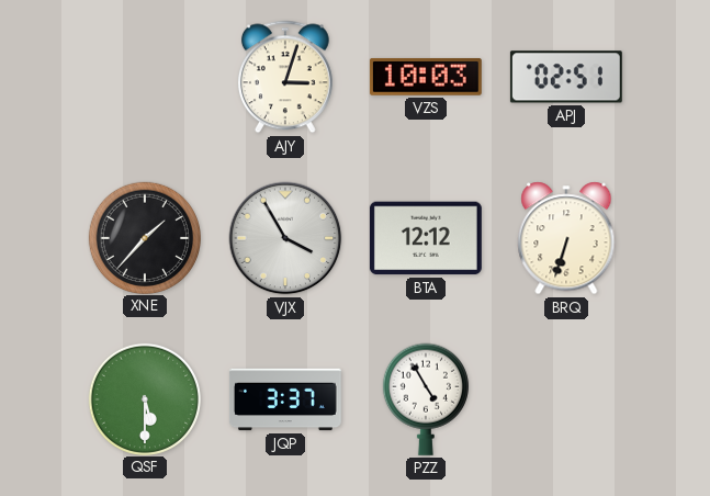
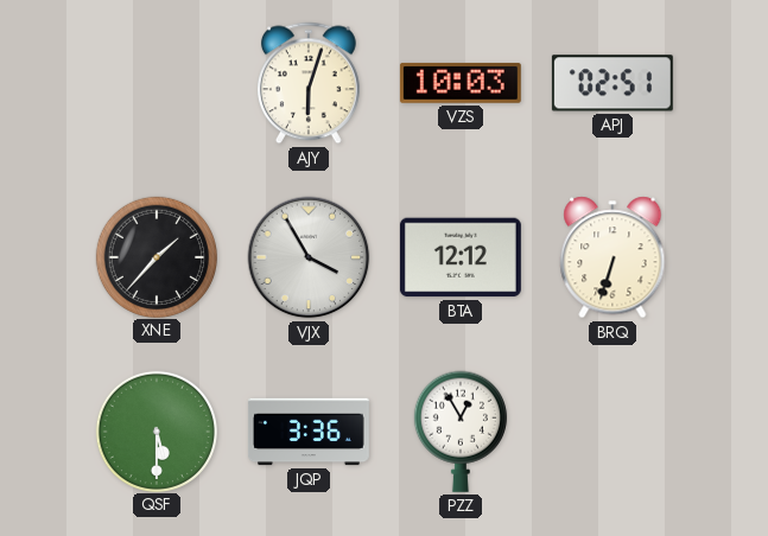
AJY: 3:03 -> 6:03
JQP: 3:37 -> 3:36
PZZ: 4:55 -> 12:55
